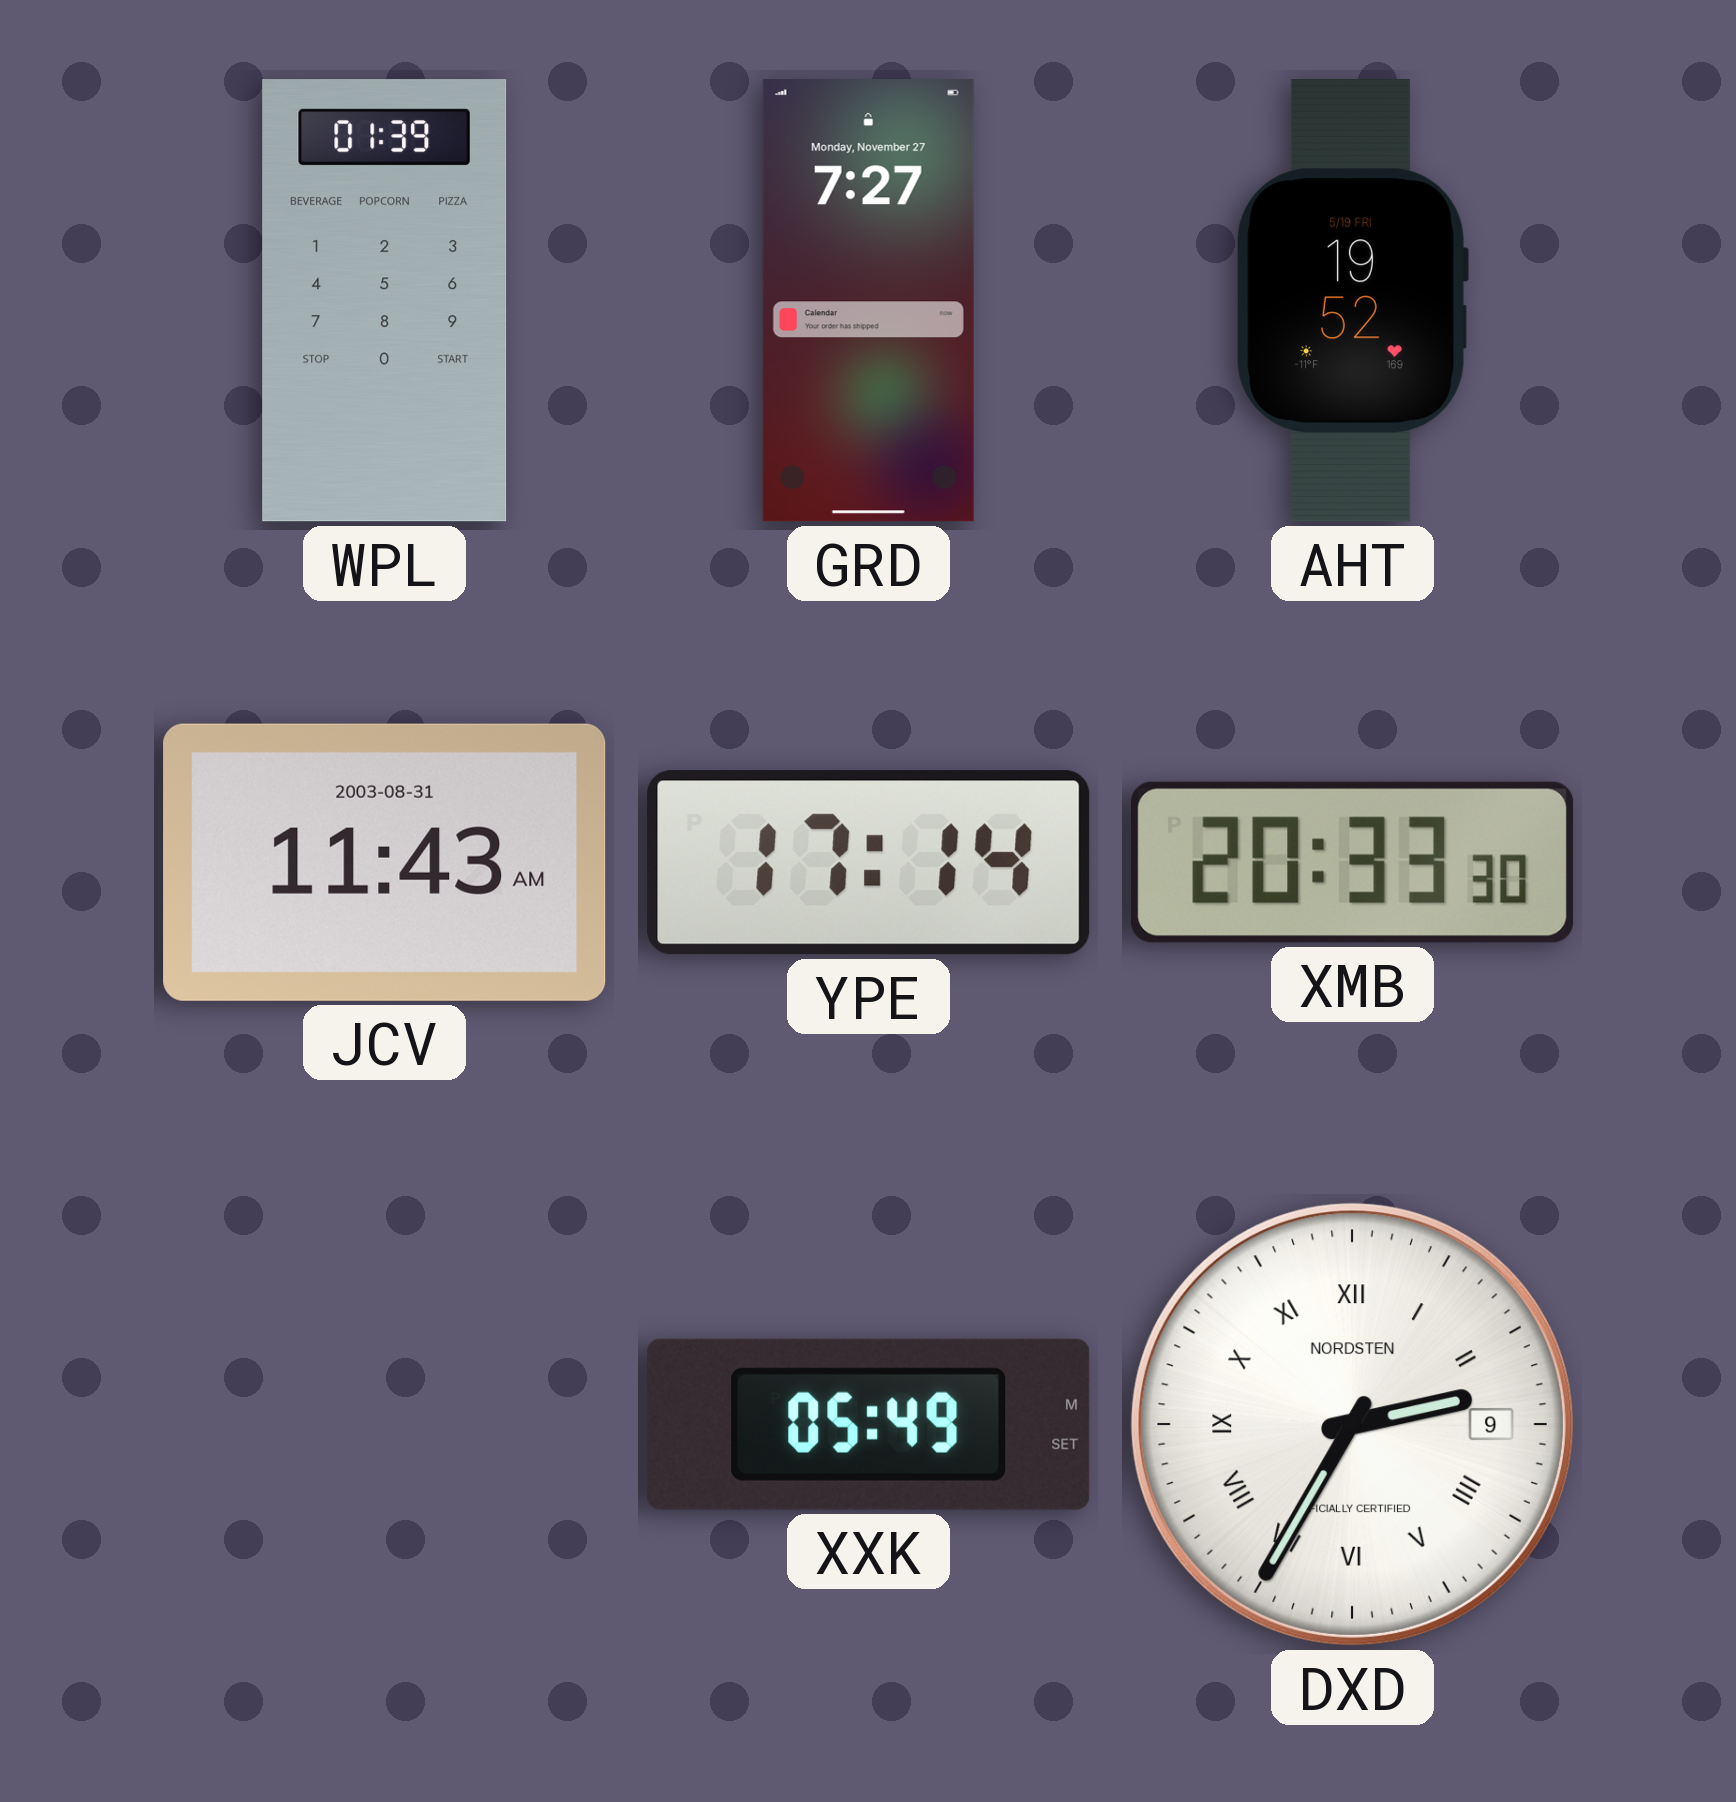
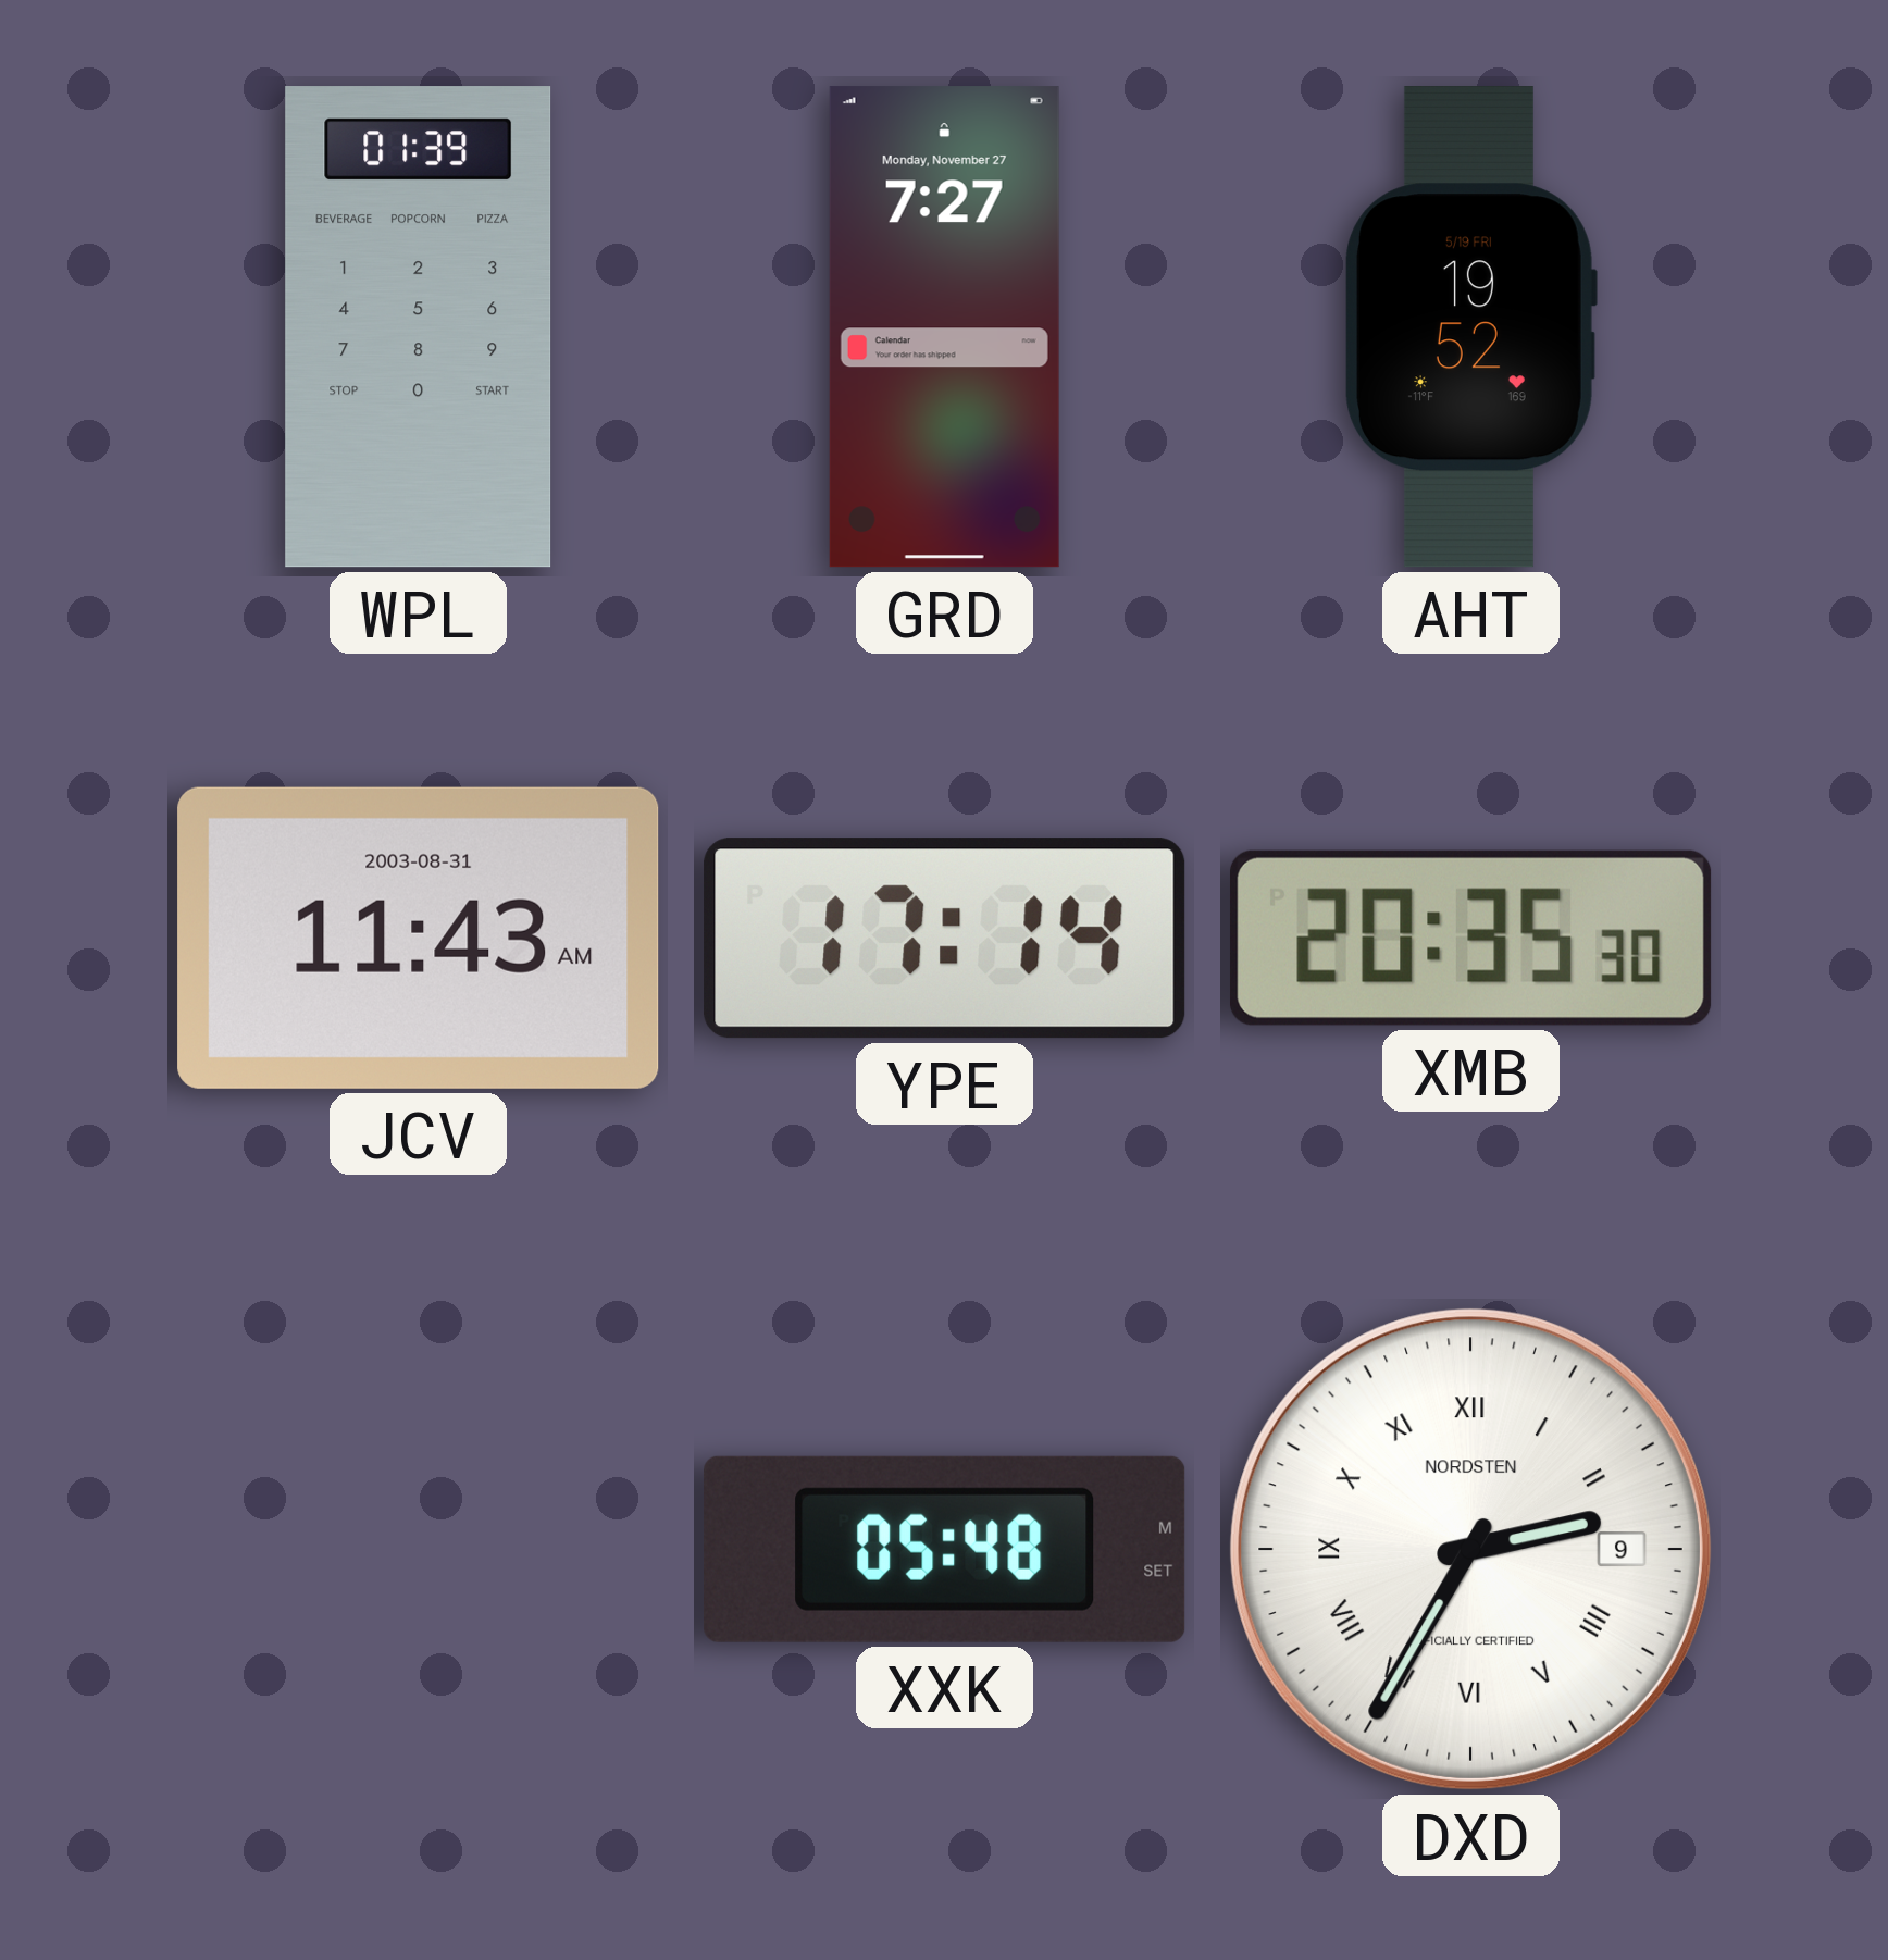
XMB: 20:33 -> 20:35
XXK: 05:49 -> 05:48
